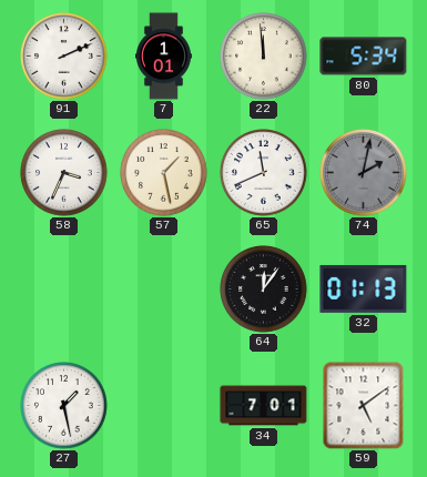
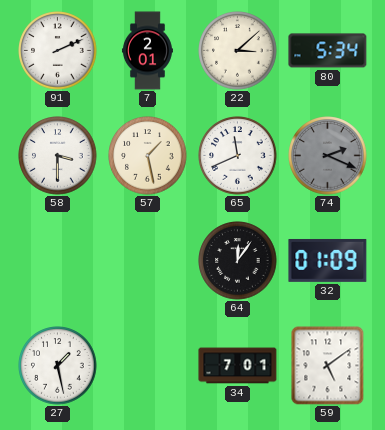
7: 1:01 -> 2:01
22: 11:59 -> 3:08
58: 3:34 -> 3:30
74: 2:02 -> 2:19
32: 01:13 -> 01:09
